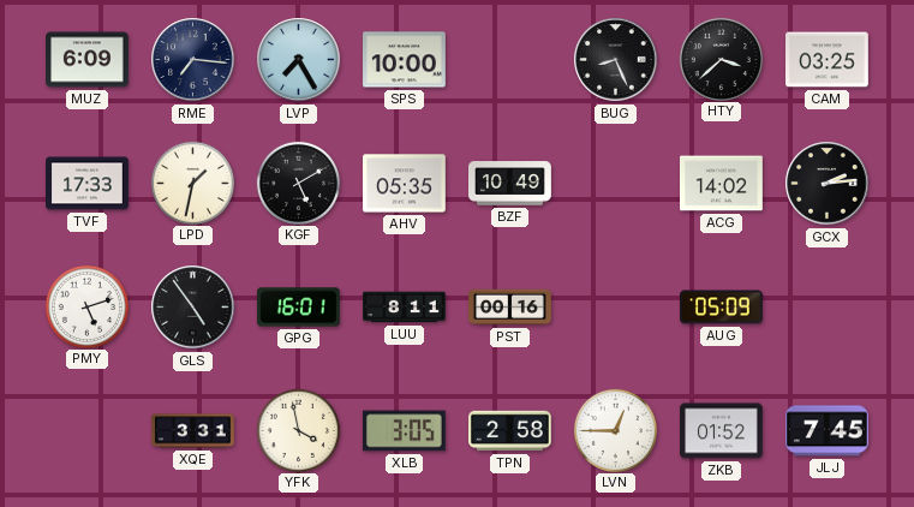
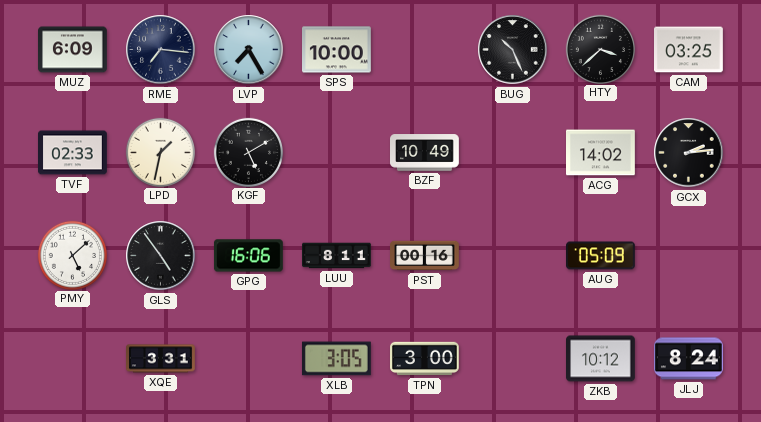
BUG: 8:26 -> 10:26
TVF: 17:33 -> 02:33
AHV: 05:35 -> none
PMY: 5:12 -> 5:08
GPG: 16:01 -> 16:06
YFK: 3:58 -> none
TPN: 2:58 -> 3:00
LVN: 12:45 -> none
ZKB: 01:52 -> 10:12
JLJ: 7:45 -> 8:24
